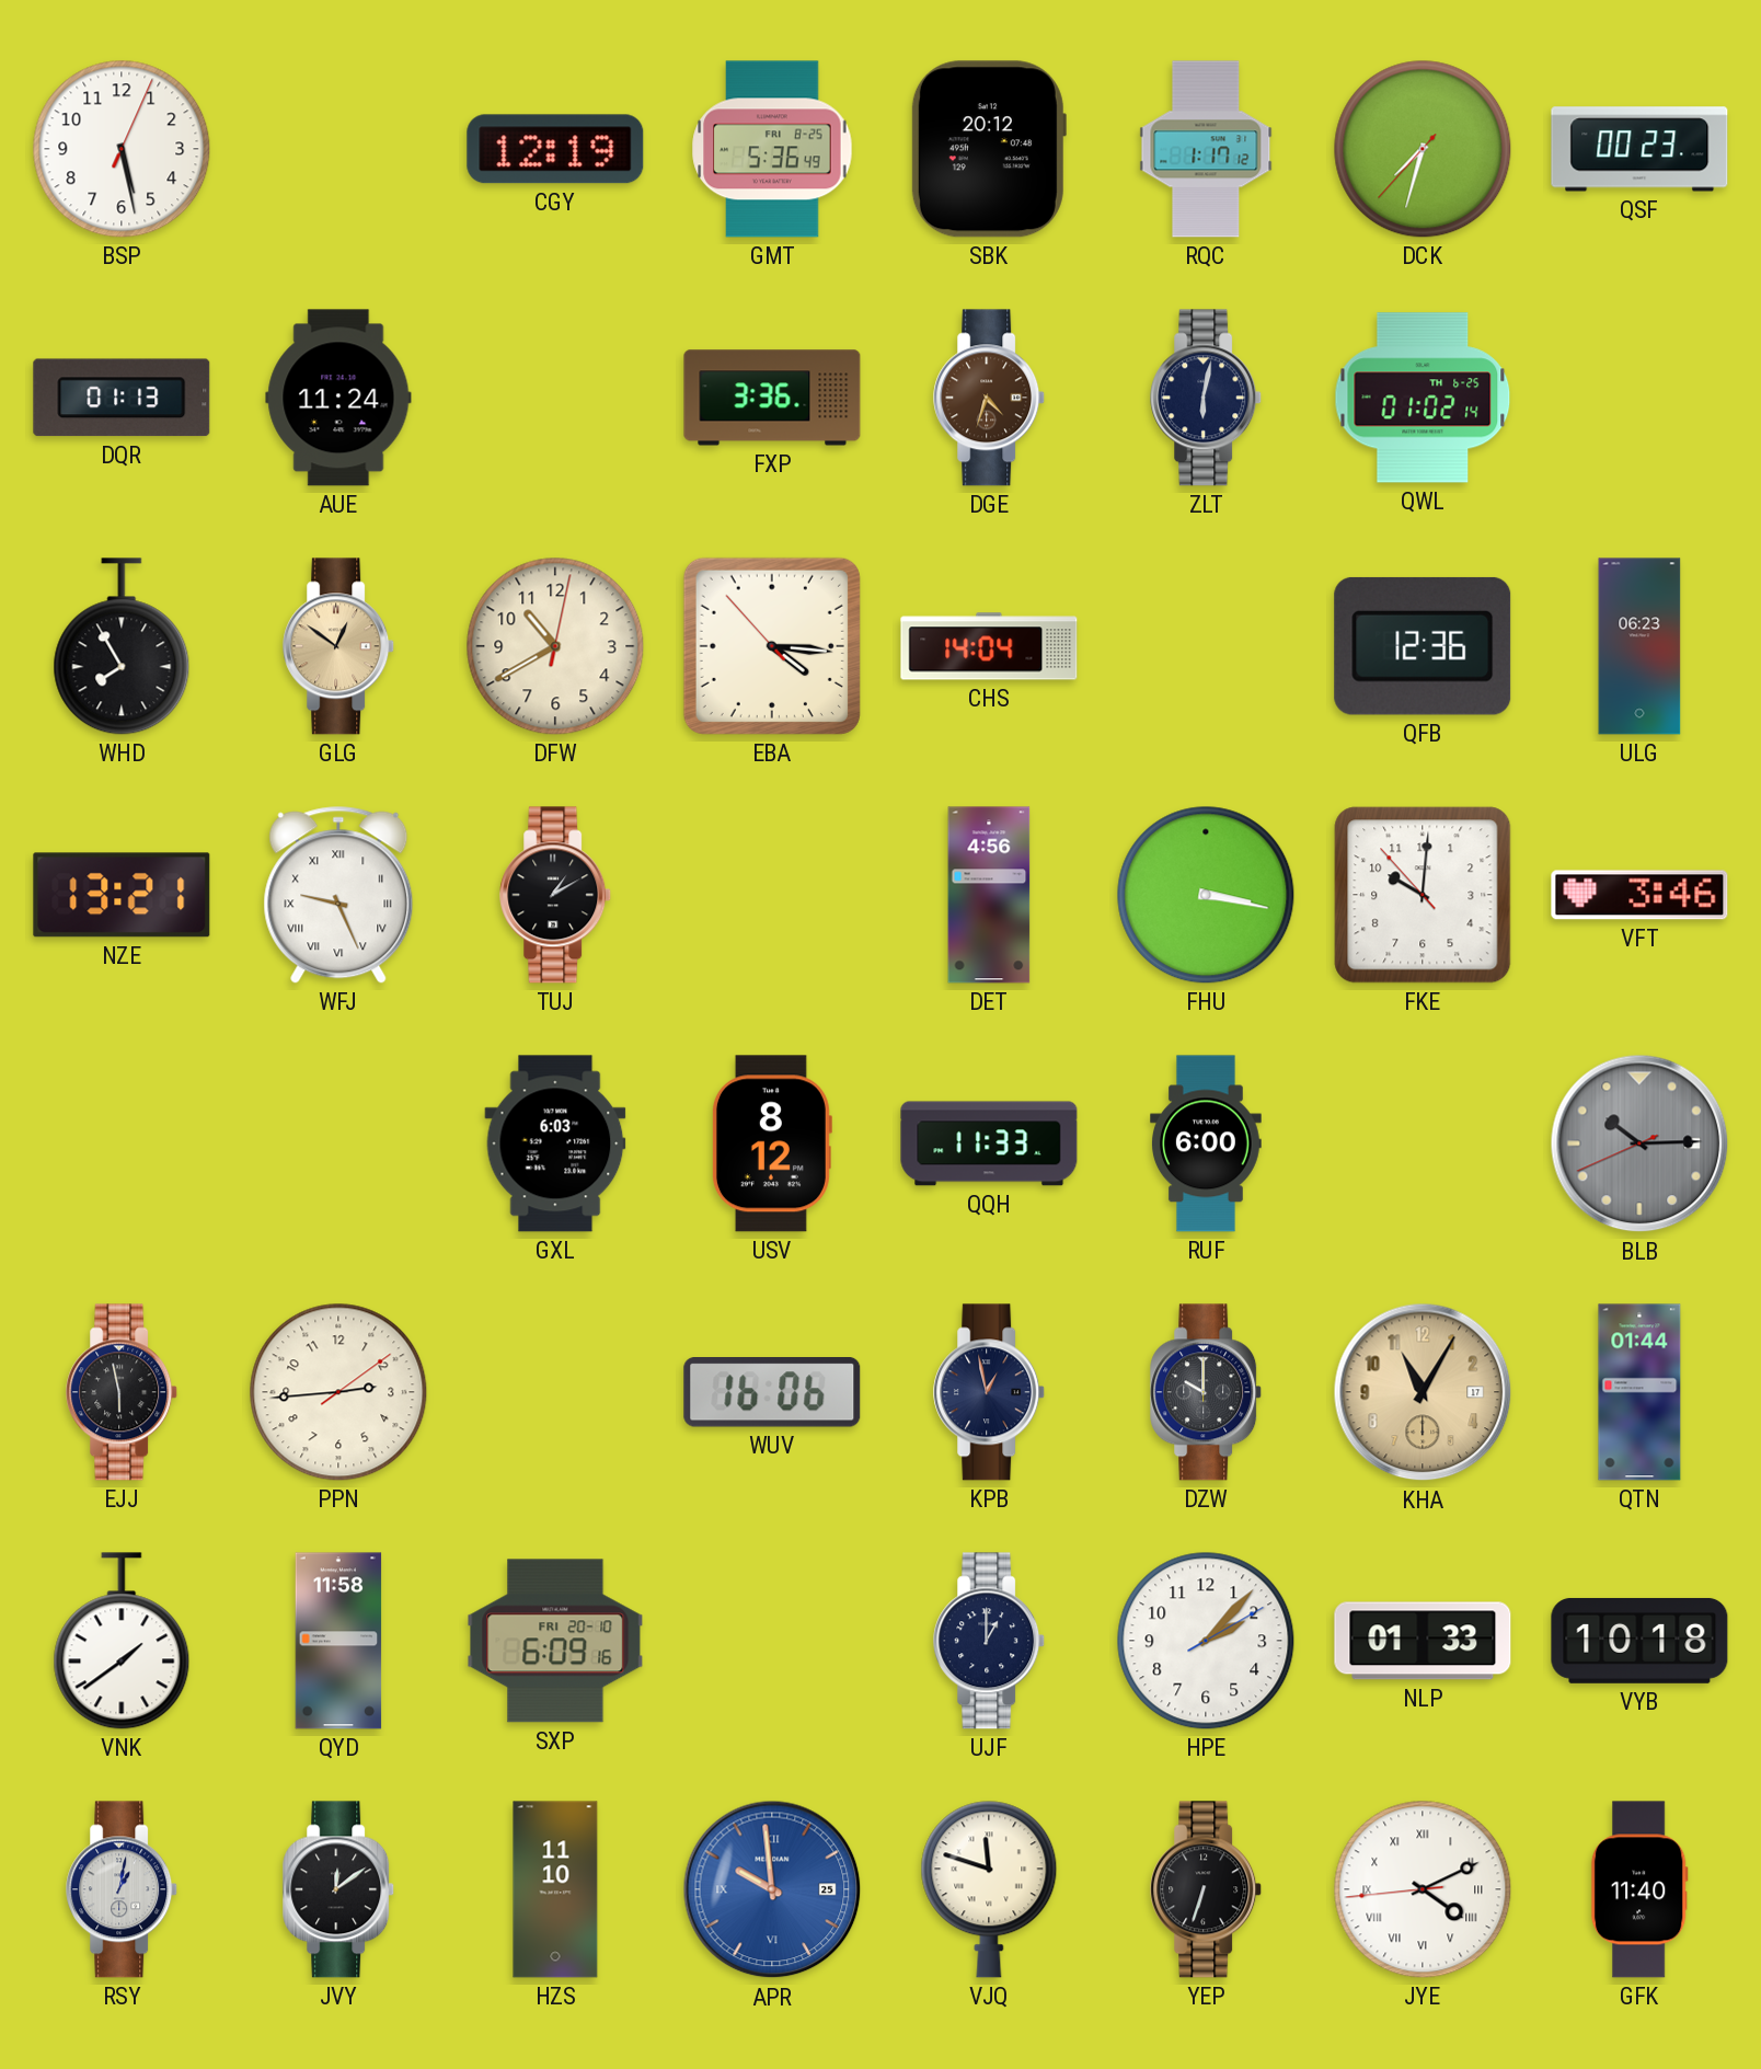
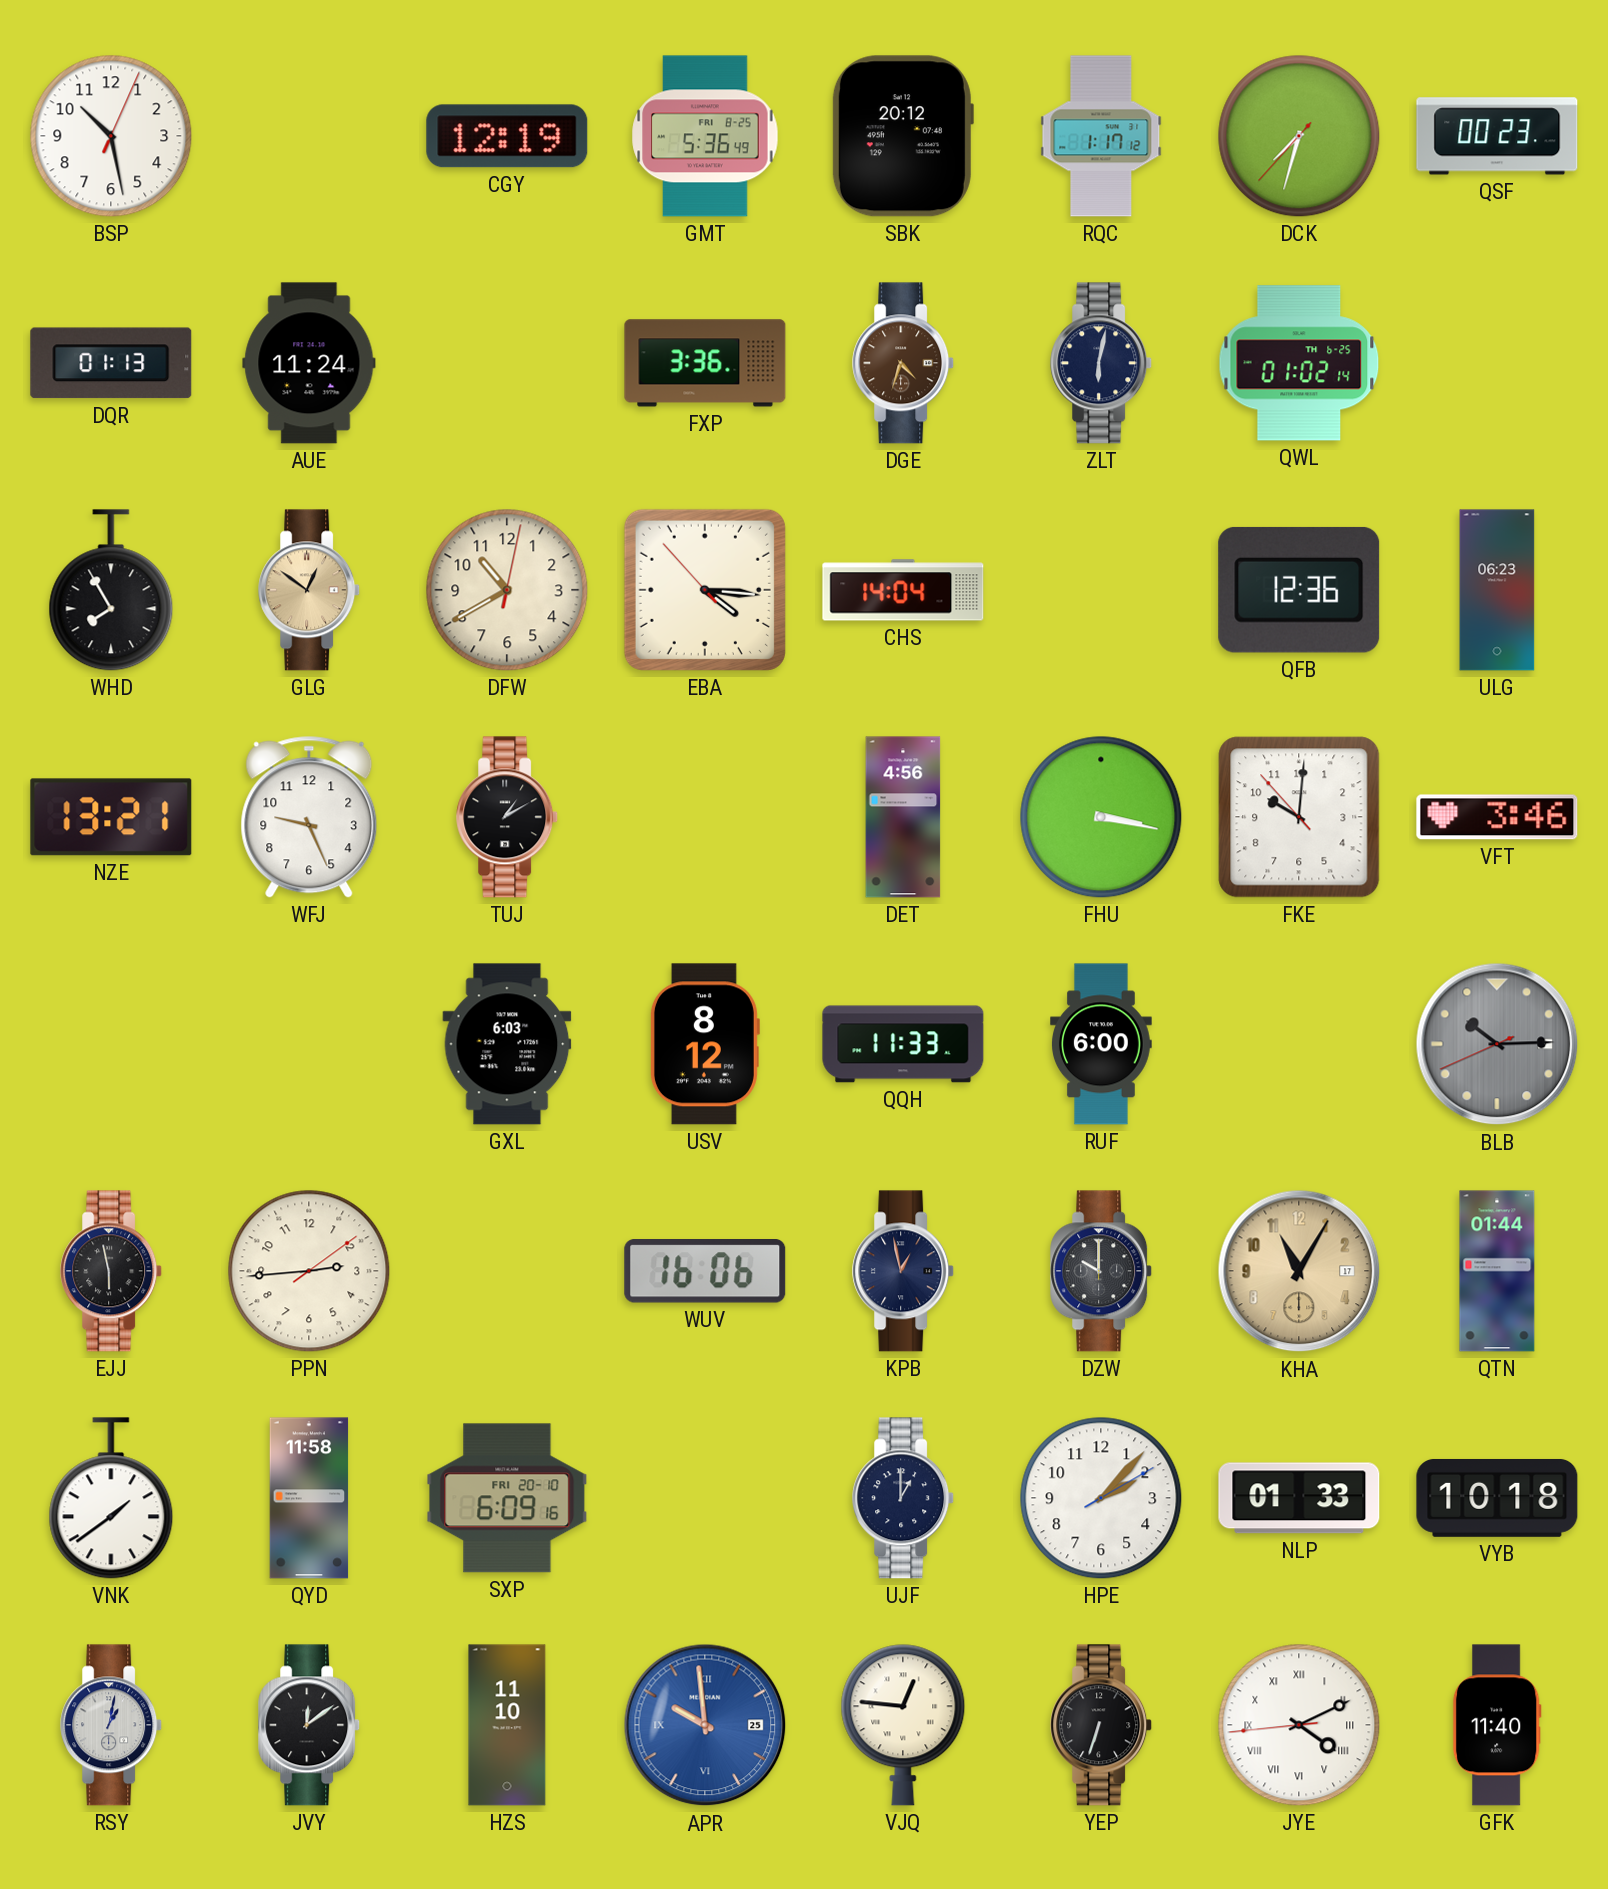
BSP: 5:28 -> 10:28
WFJ numerals: Roman -> Arabic
VJQ: 11:48 -> 12:46
